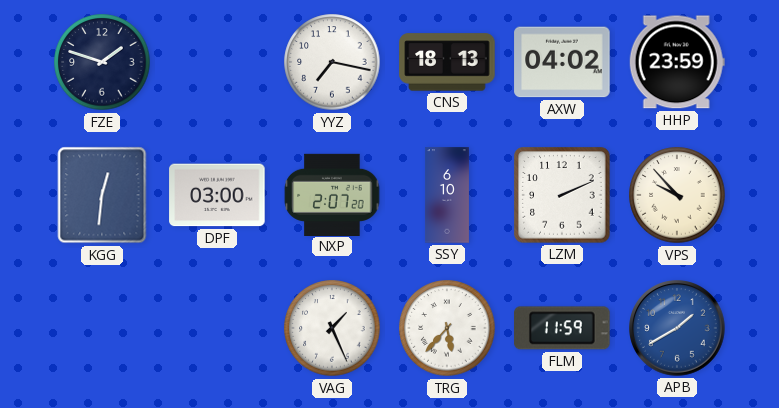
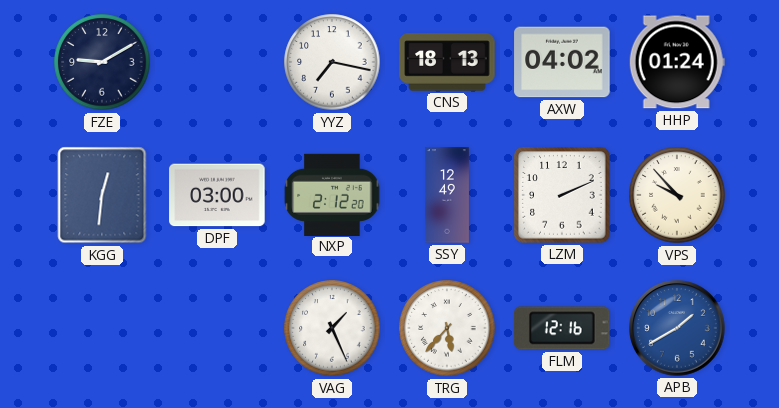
FZE: 1:48 -> 9:10
HHP: 23:59 -> 01:24
NXP: 2:07 -> 2:12
SSY: 6:10 -> 12:49
FLM: 11:59 -> 12:16
